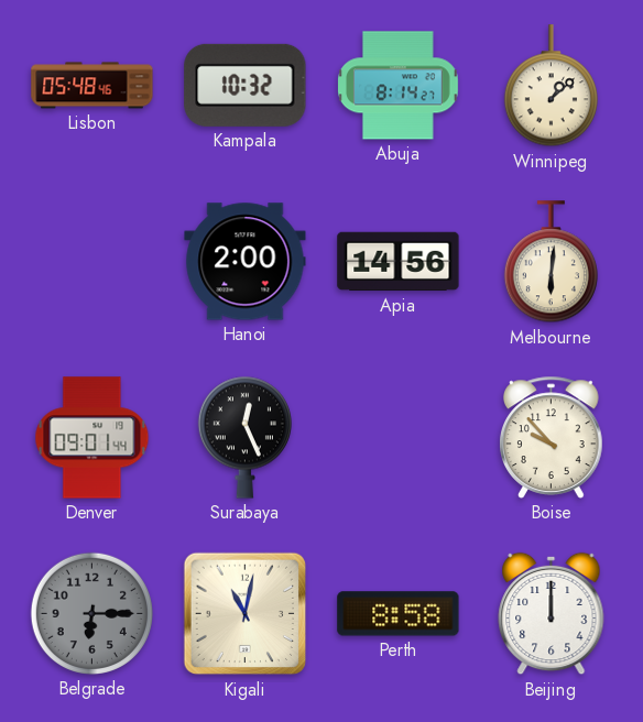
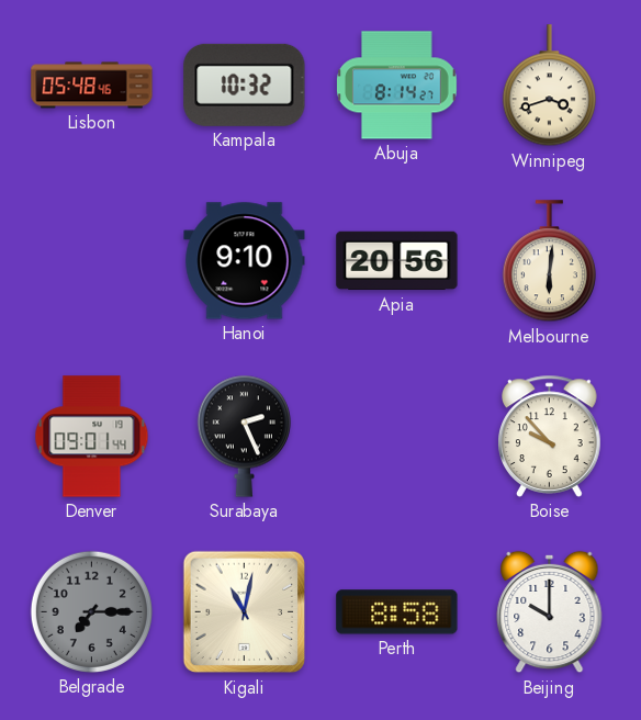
Winnipeg: 1:08 -> 3:42
Hanoi: 2:00 -> 9:10
Apia: 14:56 -> 20:56
Surabaya: 12:26 -> 2:26
Belgrade: 6:15 -> 7:15
Beijing: 12:00 -> 10:00
